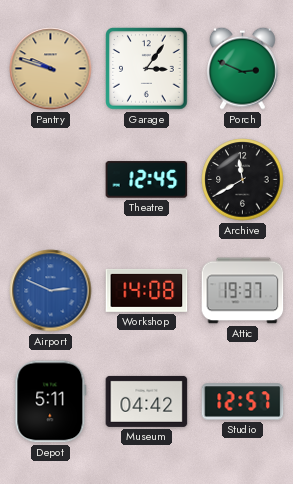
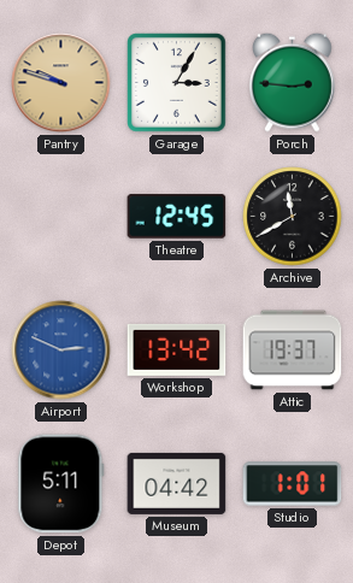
Garage: 3:06 -> 3:05
Porch: 2:49 -> 2:46
Workshop: 14:08 -> 13:42
Studio: 12:57 -> 1:01
